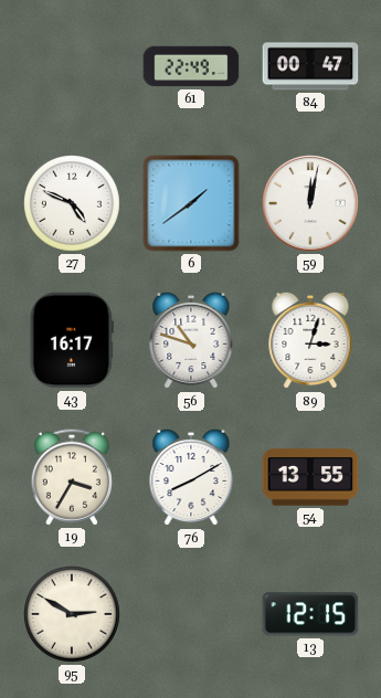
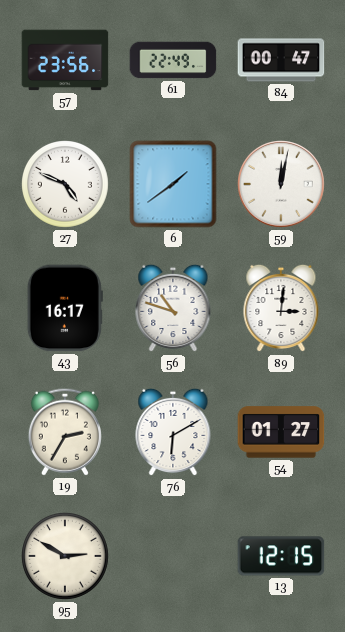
57: none -> 23:56
89: 3:03 -> 3:01
19: 3:35 -> 2:35
76: 8:10 -> 6:10
54: 13:55 -> 01:27
